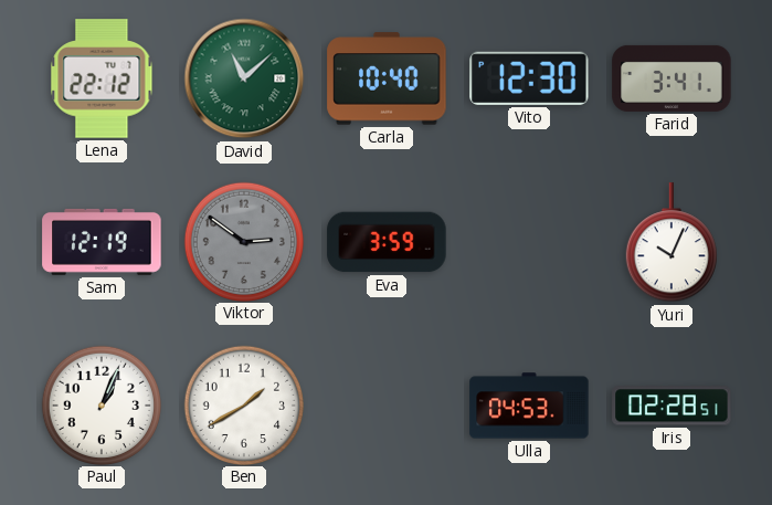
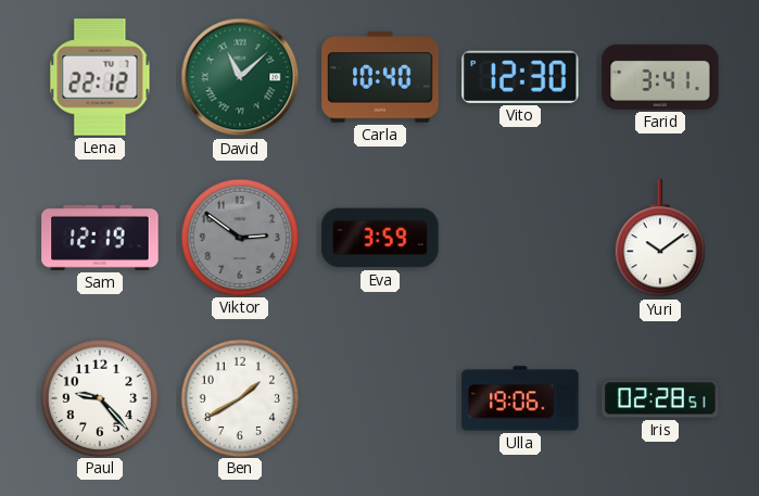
Yuri: 10:04 -> 10:09
Paul: 1:04 -> 9:23
Ulla: 04:53 -> 19:06
